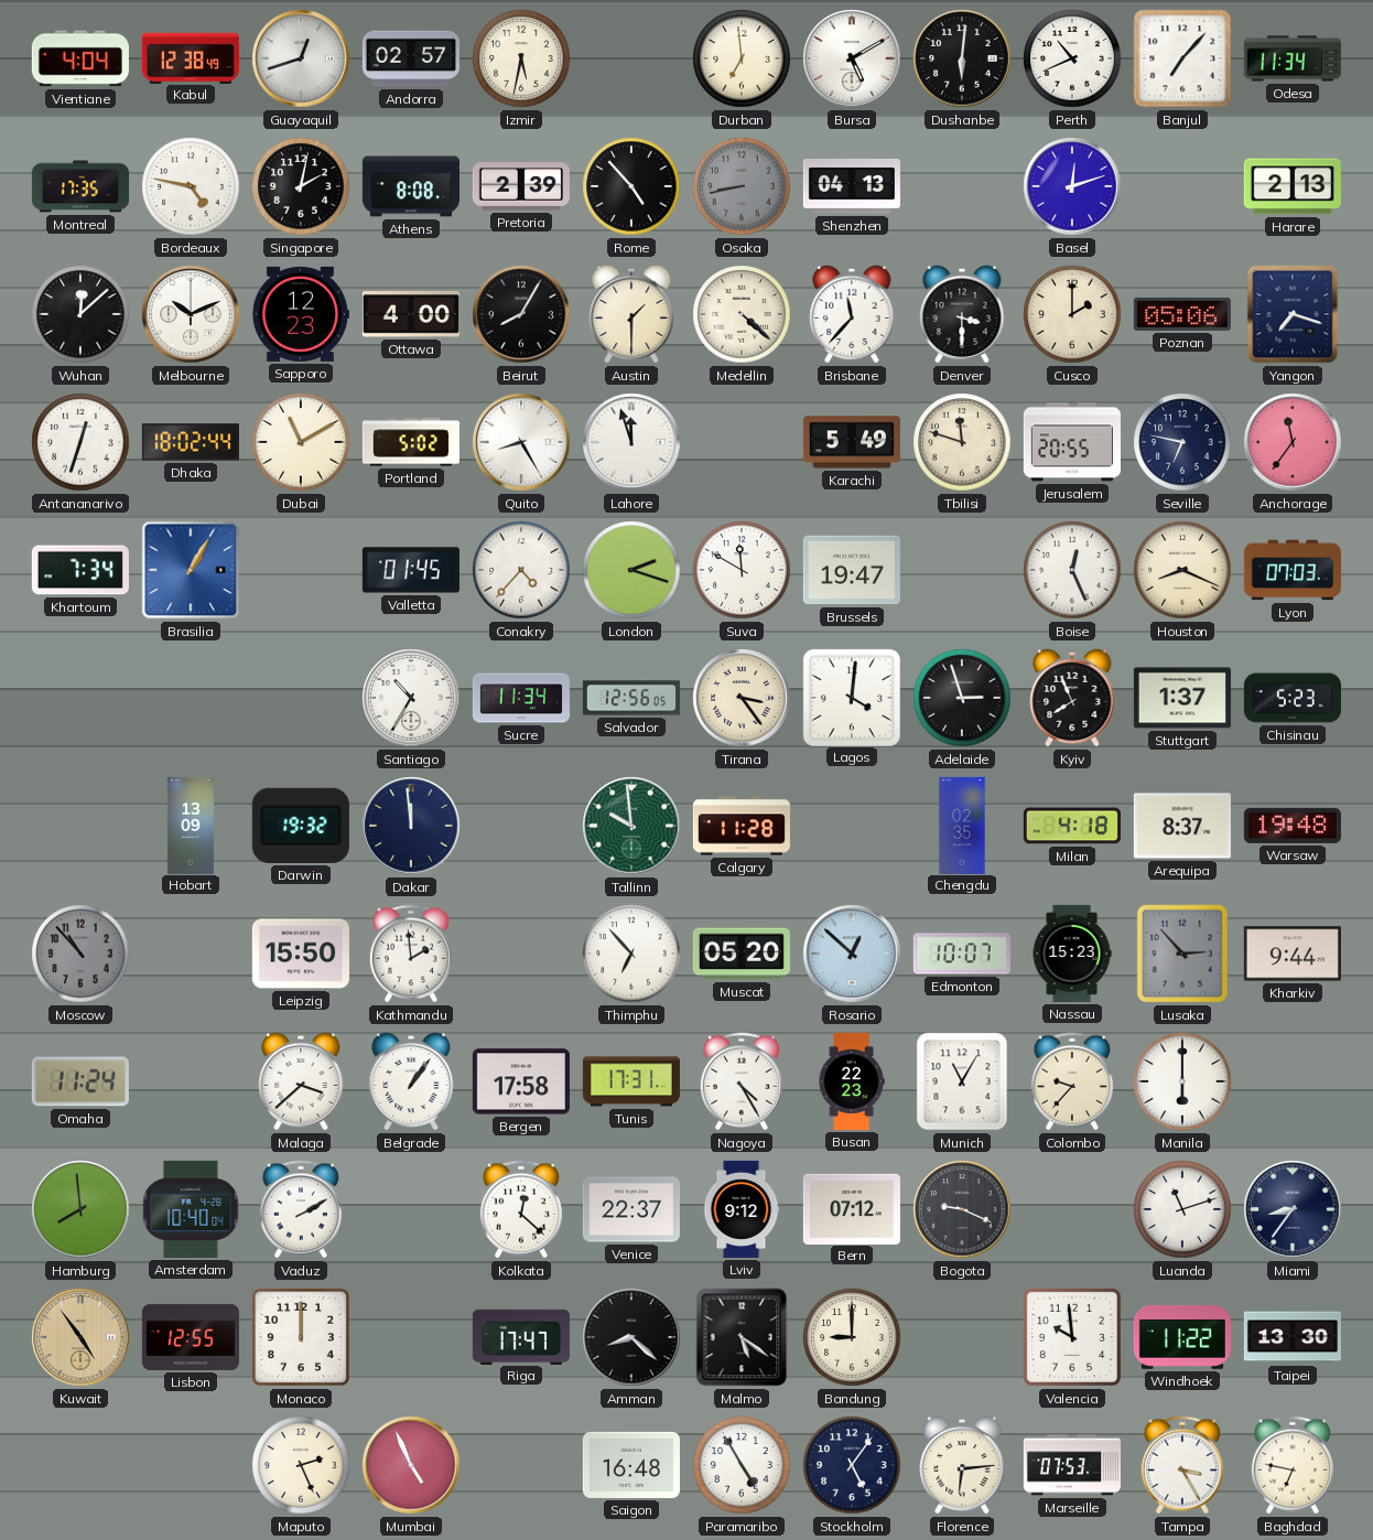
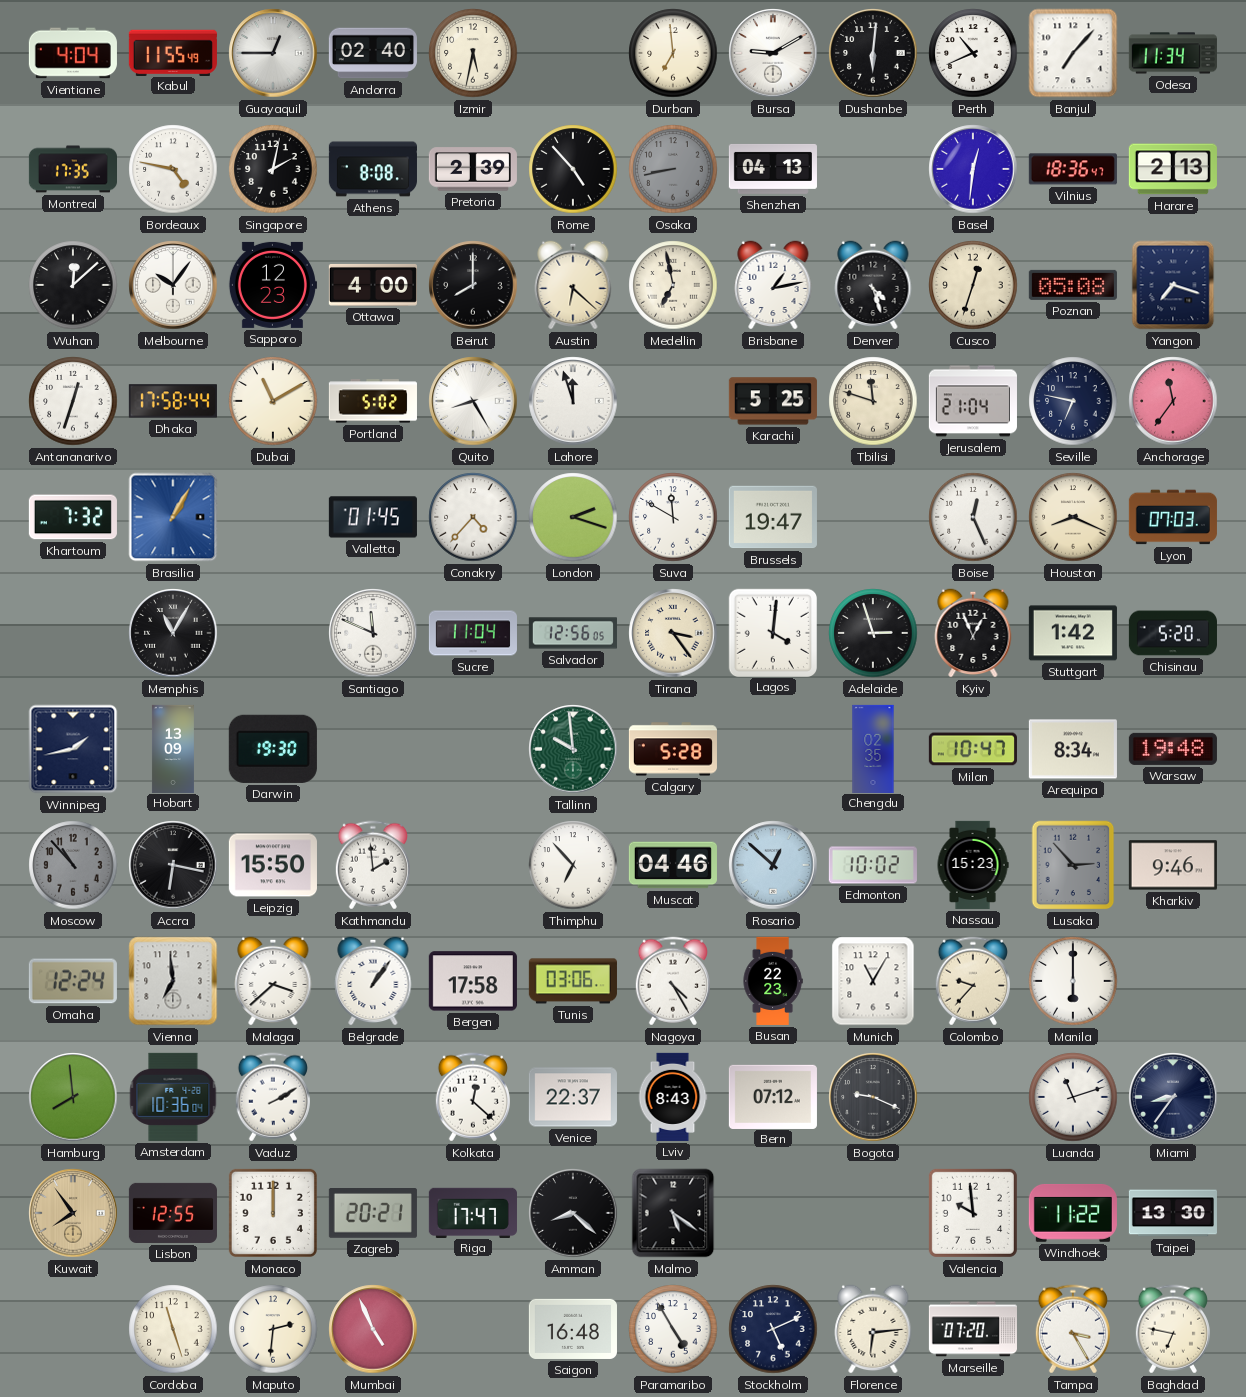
Kabul: 12:38 -> 11:55
Guayaquil: 12:42 -> 12:45
Andorra: 02:57 -> 02:40
Bursa: 5:10 -> 9:10
Basel: 12:12 -> 12:31
Vilnius: none -> 18:36
Melbourne: 10:11 -> 10:06
Beirut: 8:05 -> 8:00
Austin: 1:30 -> 6:22
Medellin: 4:22 -> 6:58
Brisbane: 11:37 -> 1:13
Denver: 3:30 -> 4:27
Cusco: 2:00 -> 12:33
Poznan: 05:06 -> 05:08
Dhaka: 18:02 -> 17:58
Karachi: 5:49 -> 5:25
Jerusalem: 20:55 -> 21:04
Khartoum: 7:34 -> 7:32
Memphis: none -> 11:05
Santiago: 10:35 -> 11:49
Sucre: 11:34 -> 11:04
Kyiv: 7:56 -> 12:56
Stuttgart: 1:37 -> 1:42
Chisinau: 5:23 -> 5:20
Winnipeg: none -> 1:43
Darwin: 19:32 -> 19:30
Dakar: 11:59 -> none
Calgary: 11:28 -> 5:28
Milan: 4:18 -> 10:47
Arequipa: 8:37 -> 8:34
Accra: none -> 6:17
Muscat: 05:20 -> 04:46
Edmonton: 10:07 -> 10:02
Kharkiv: 9:44 -> 9:46
Omaha: 11:24 -> 12:24
Vienna: none -> 6:59
Tunis: 17:31 -> 03:06
Amsterdam: 10:40 -> 10:36
Lviv: 9:12 -> 8:43
Kuwait: 4:54 -> 7:54
Zagreb: none -> 20:21
Bandung: 9:00 -> none
Cordoba: none -> 11:27
Maputo: 2:26 -> 2:31
Stockholm: 5:06 -> 5:11
Marseille: 07:53 -> 07:20
